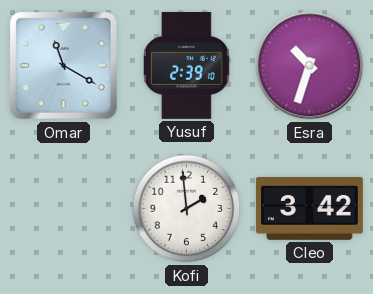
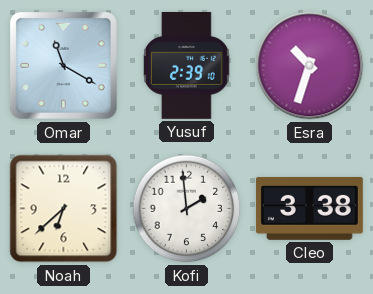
Noah: none -> 6:38
Cleo: 3:42 -> 3:38
